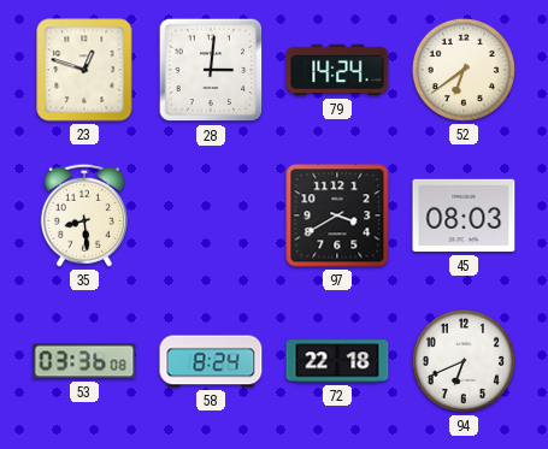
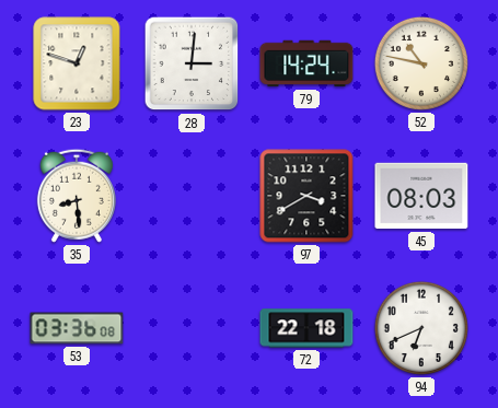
52: 6:39 -> 10:47
58: 8:24 -> none
